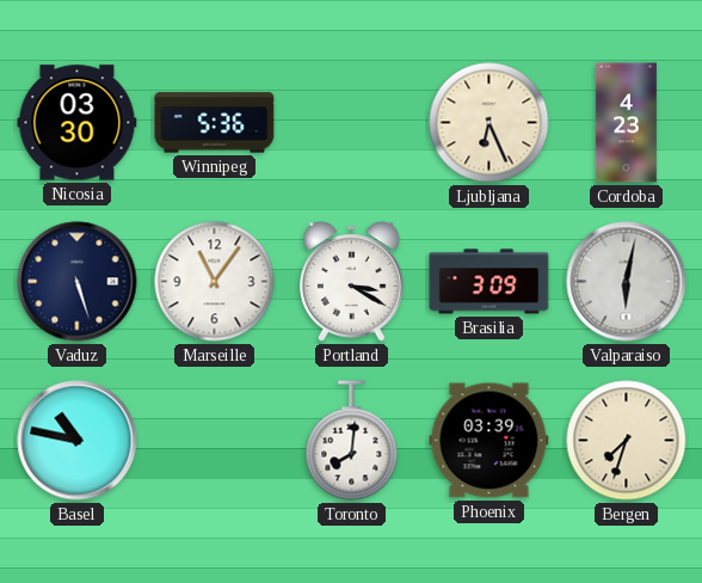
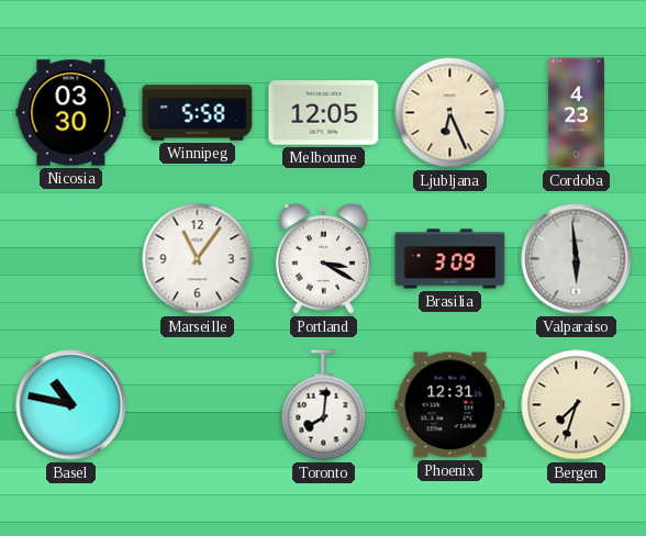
Winnipeg: 5:36 -> 5:58
Melbourne: none -> 12:05
Vaduz: 5:27 -> none
Valparaiso: 6:02 -> 5:59
Phoenix: 03:39 -> 12:31
